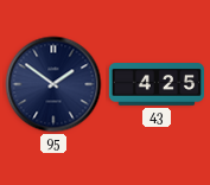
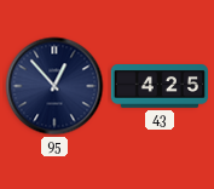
95: 1:51 -> 12:53
